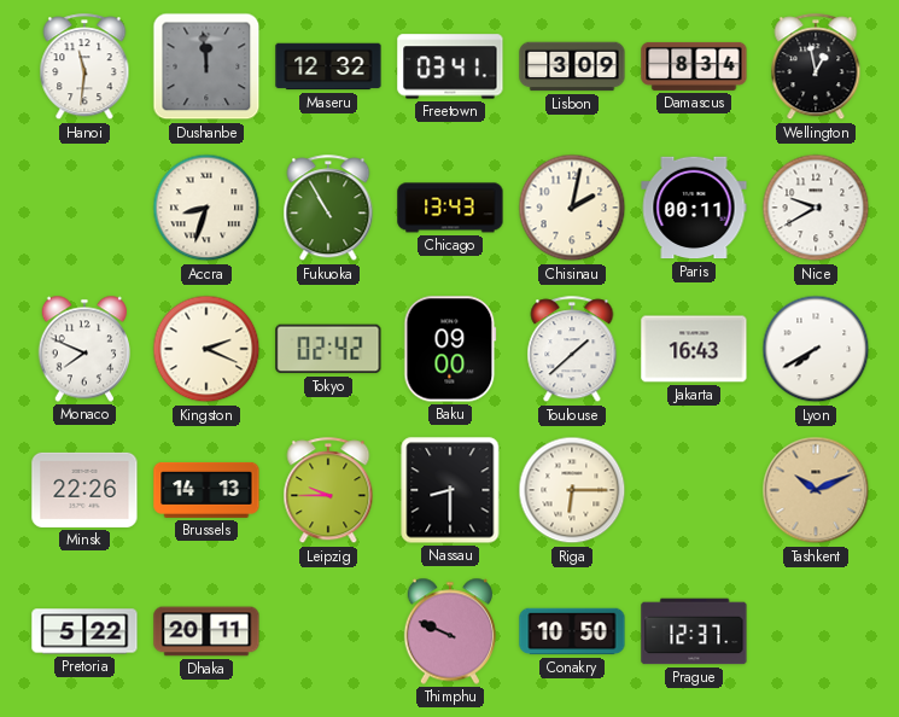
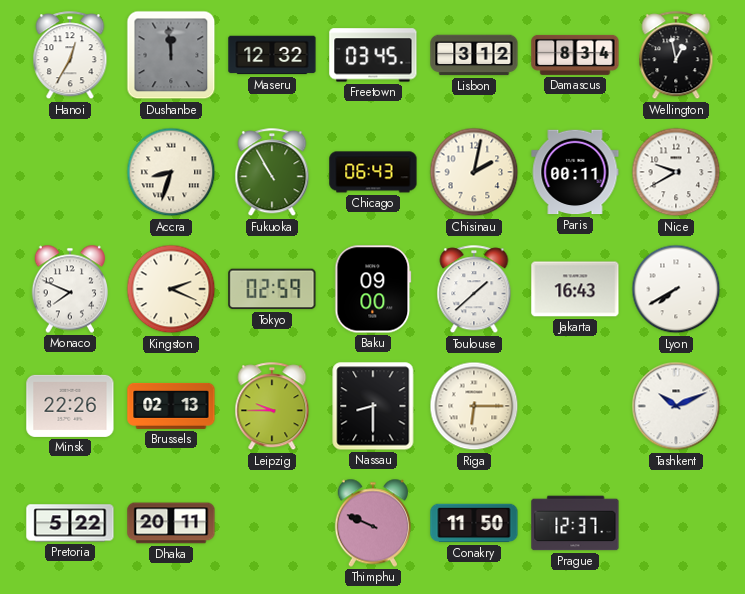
Hanoi: 11:31 -> 12:35
Freetown: 03:41 -> 03:45
Lisbon: 3:09 -> 3:12
Chicago: 13:43 -> 06:43
Tokyo: 02:42 -> 02:59
Brussels: 14:13 -> 02:13
Tashkent dial: champagne -> white
Conakry: 10:50 -> 11:50
